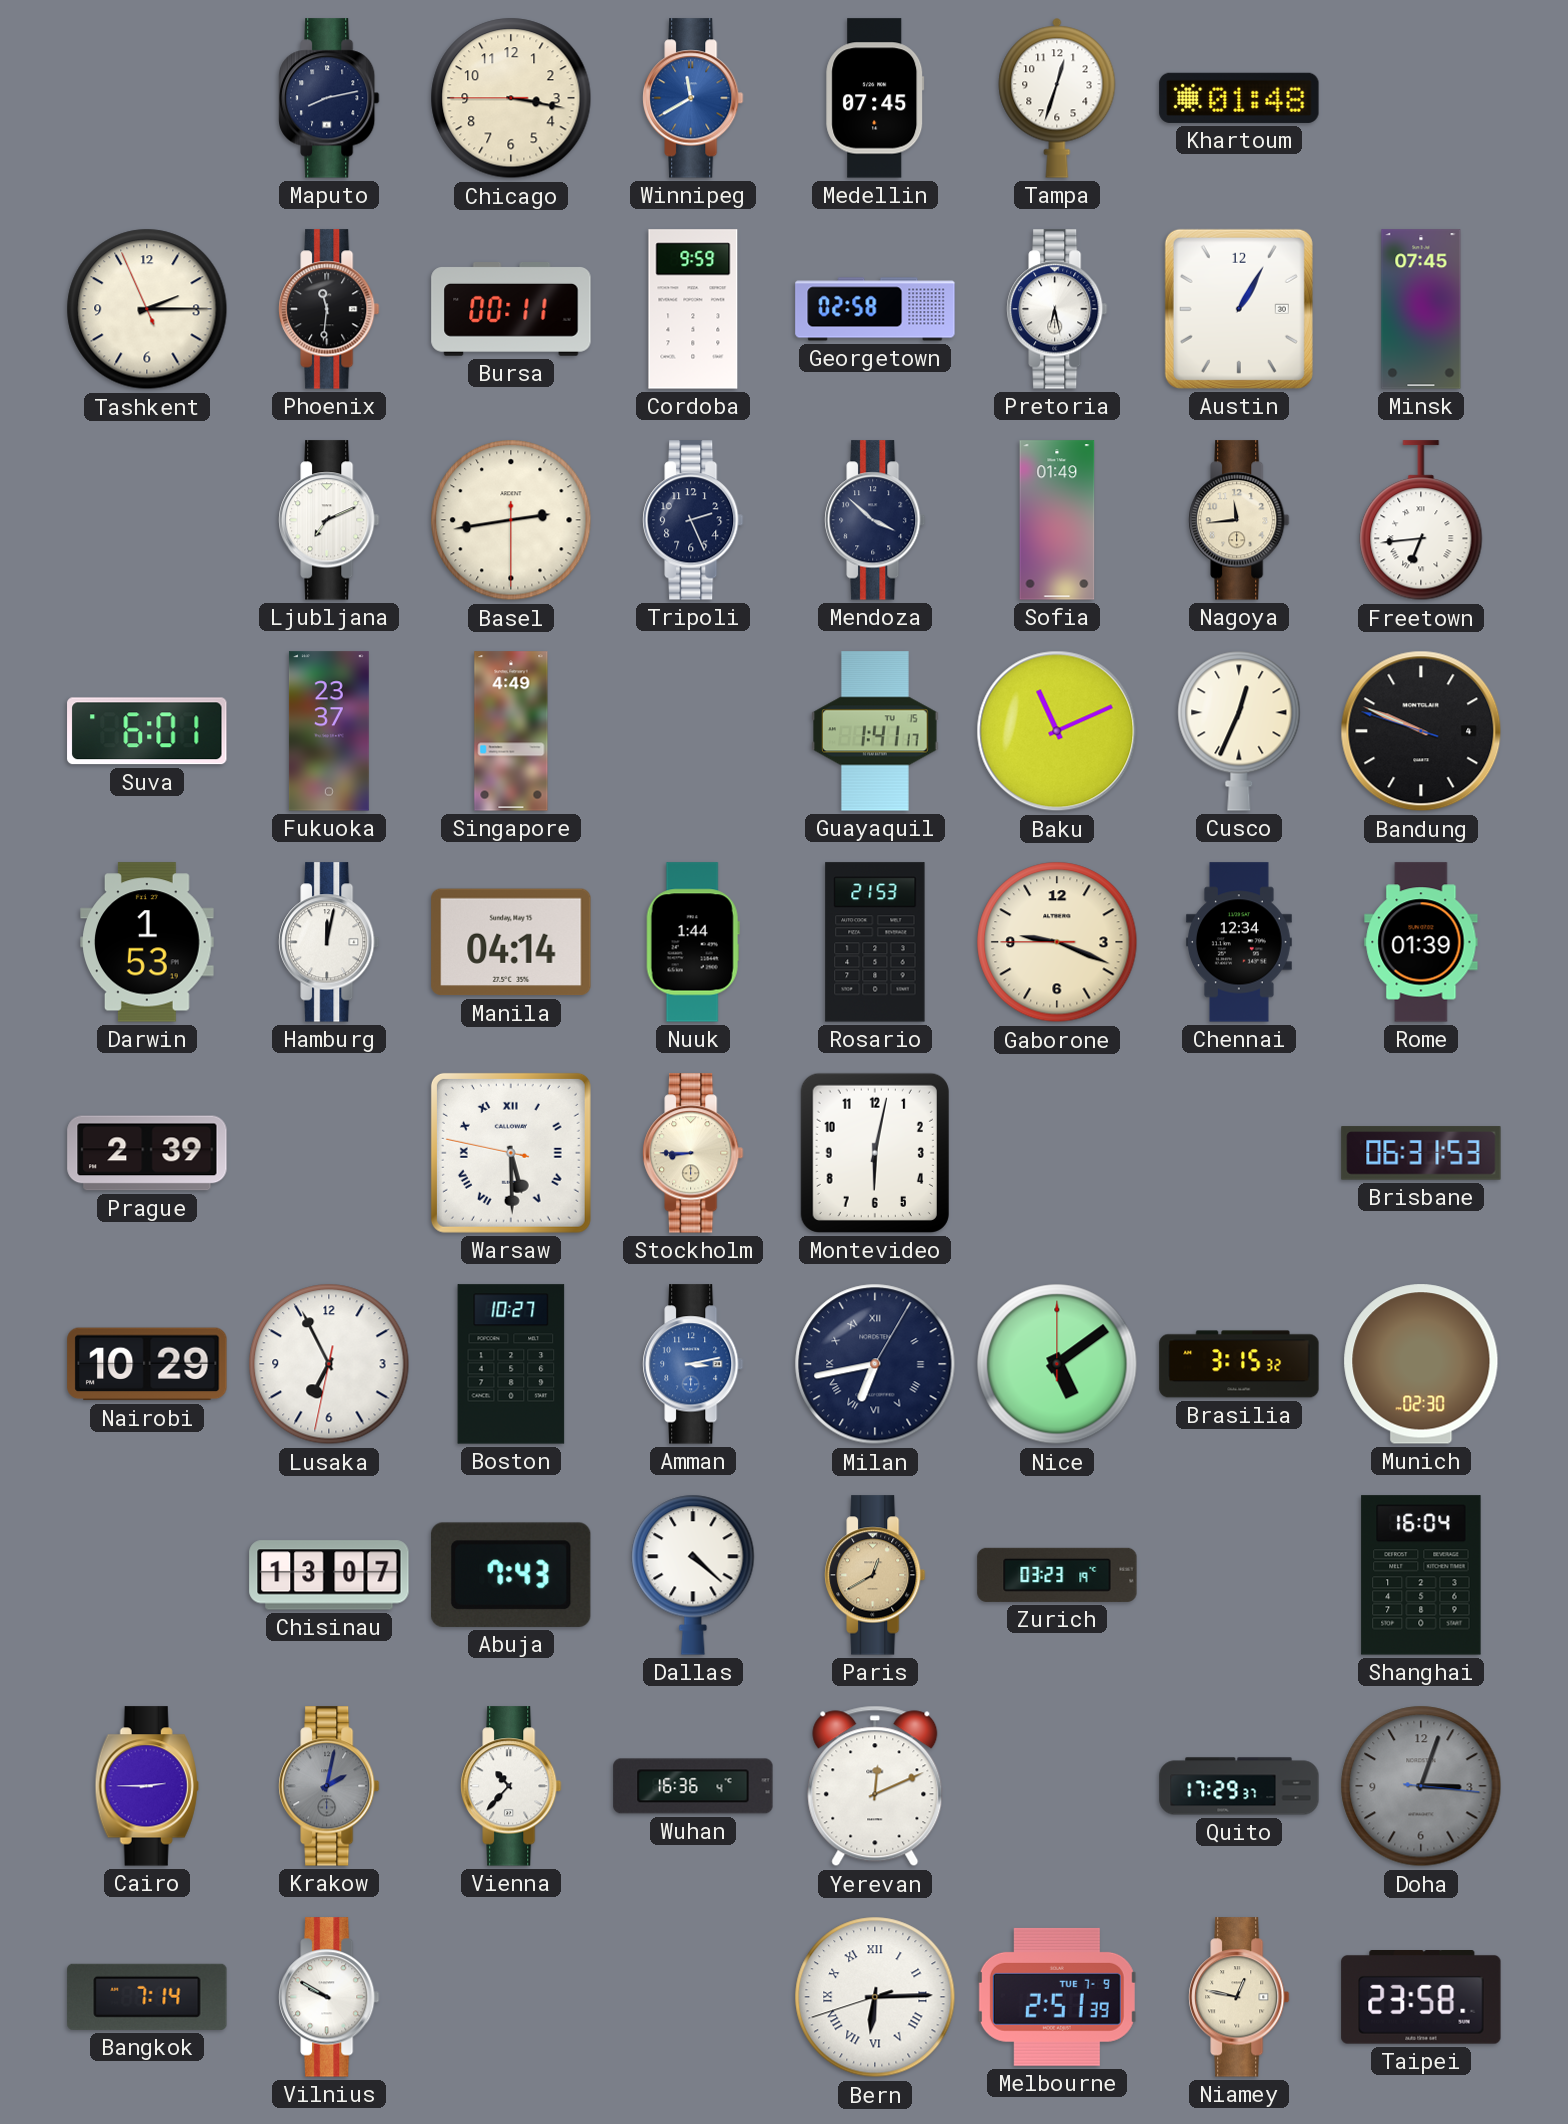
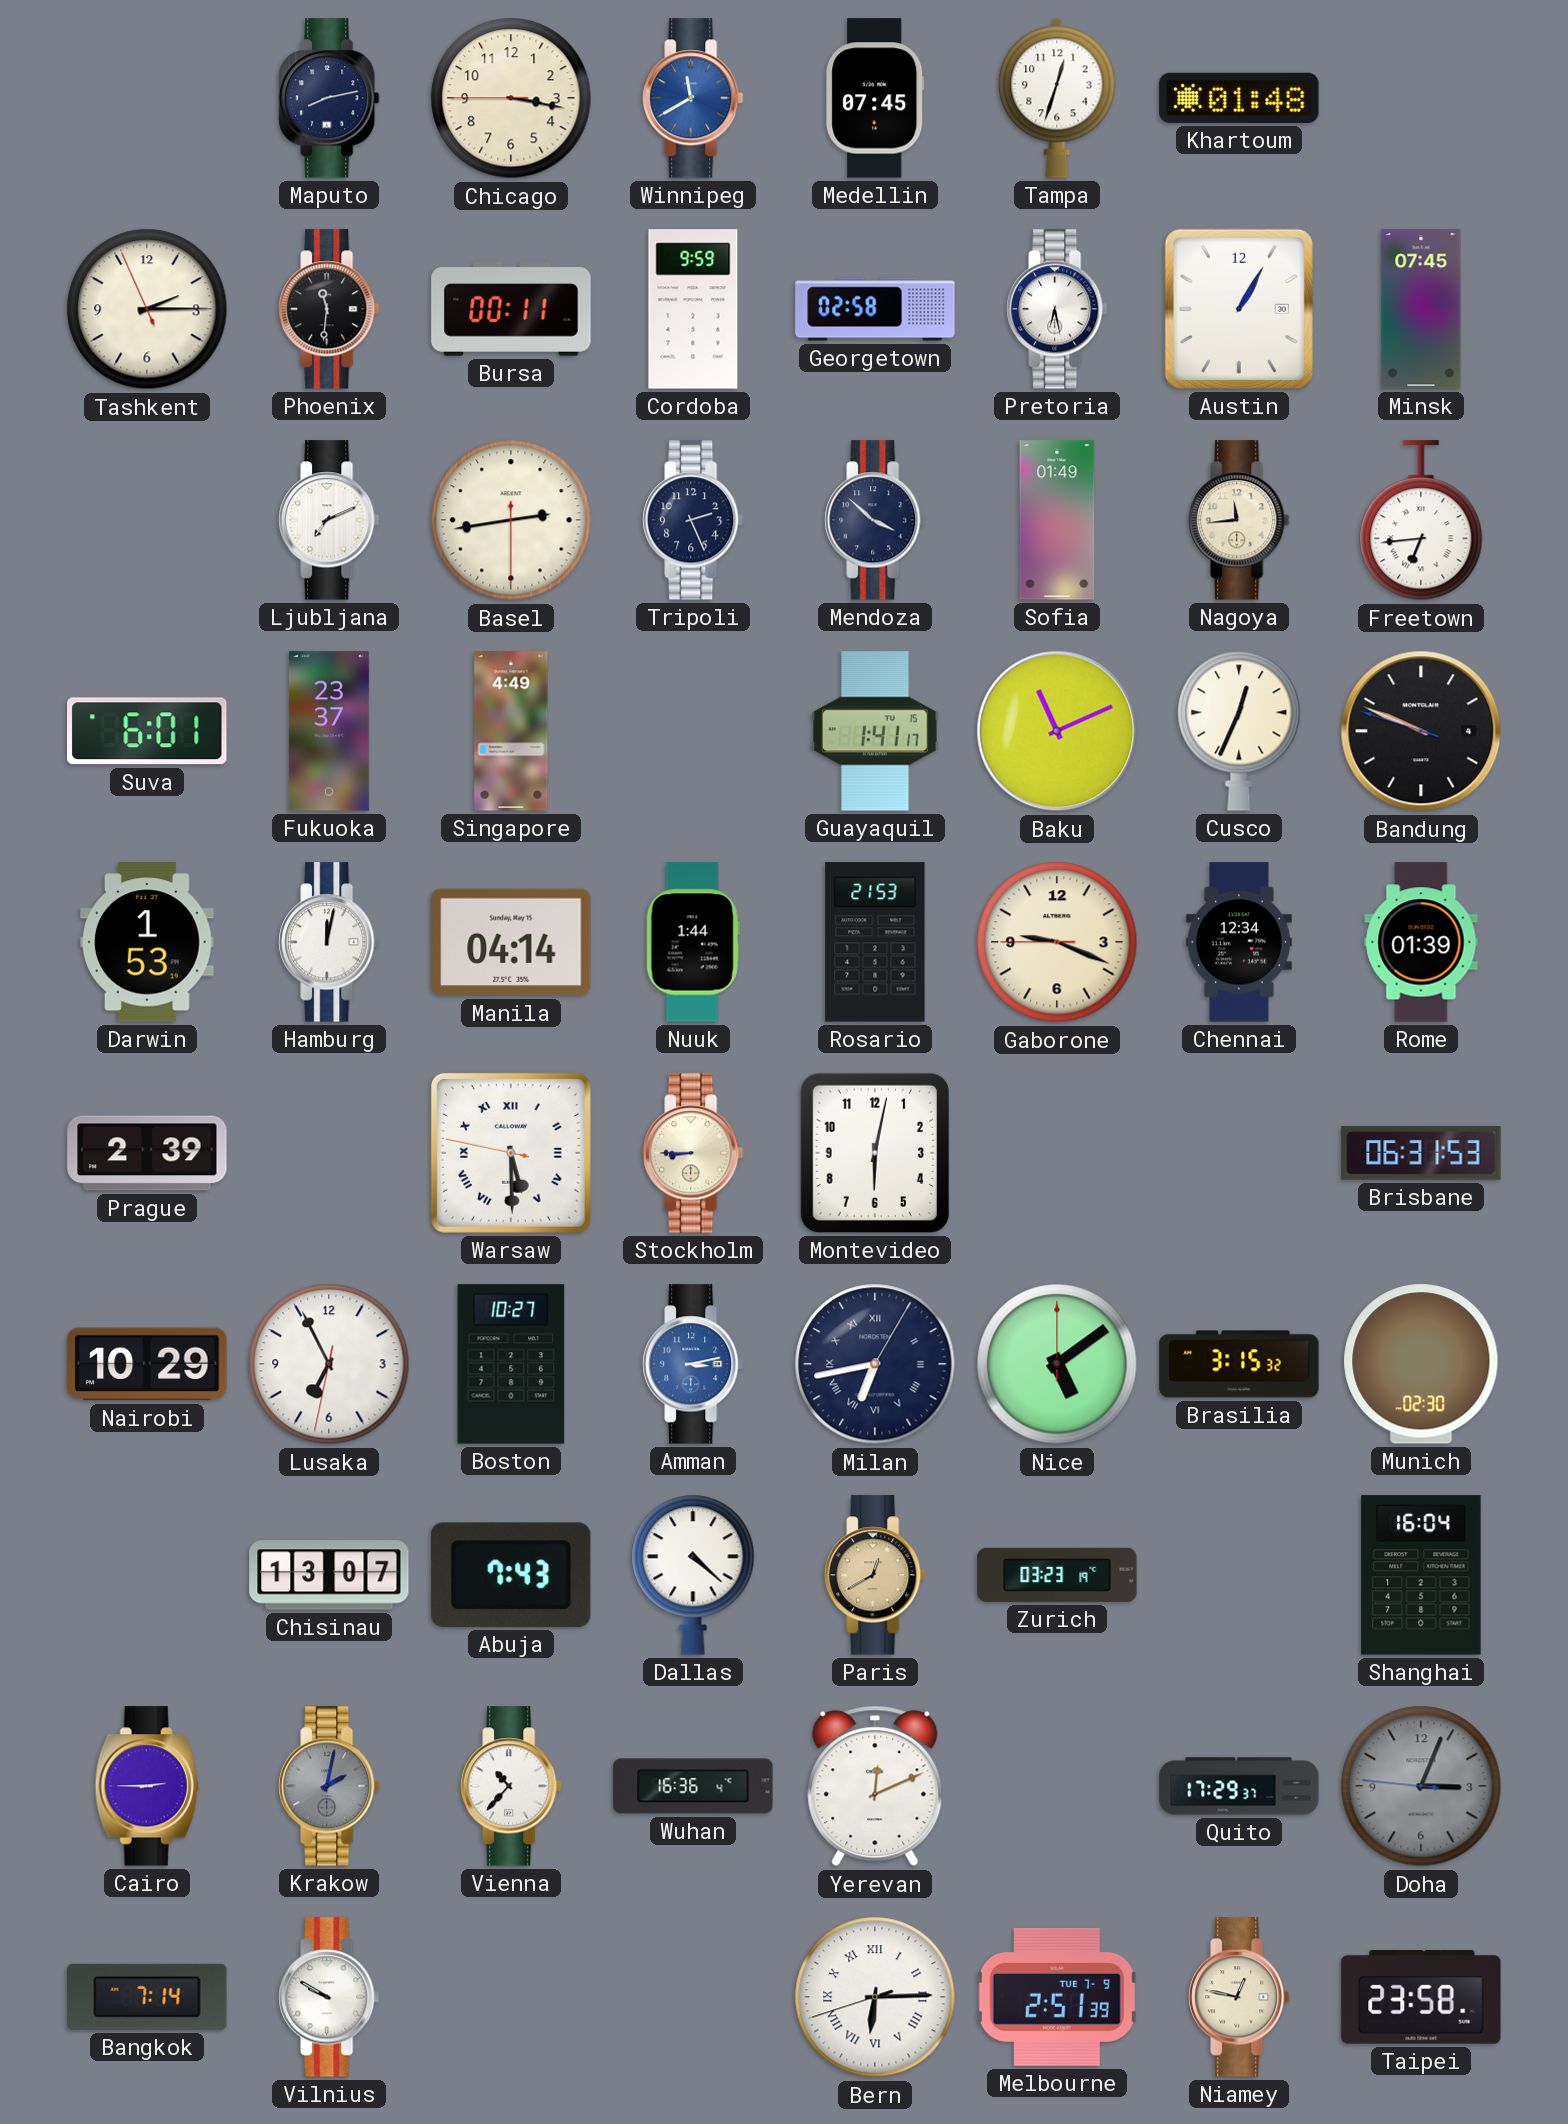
Doha: 3:03:16 -> 3:03:46
